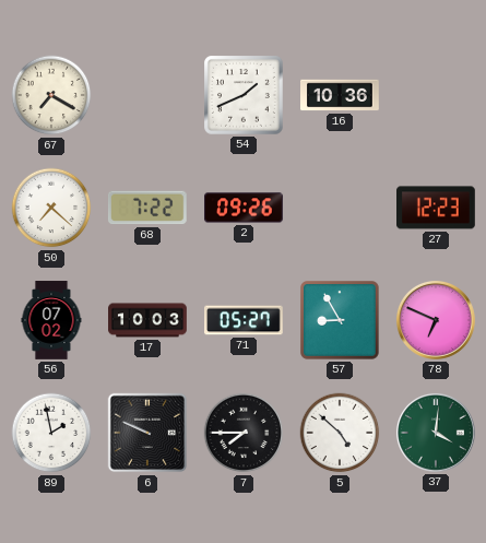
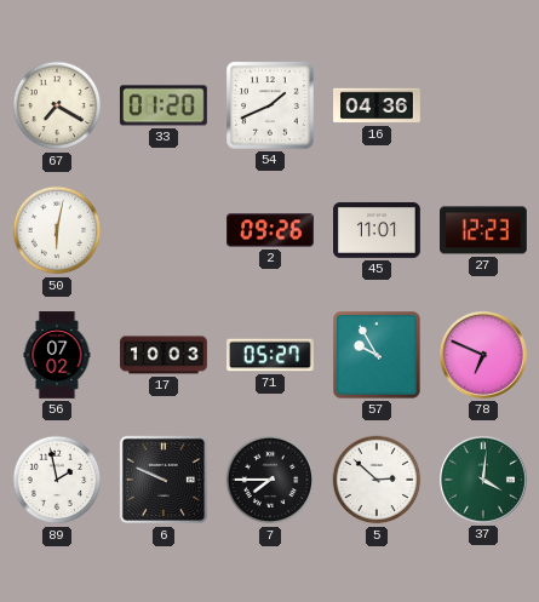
33: none -> 01:20
16: 10:36 -> 04:36
50: 7:22 -> 6:02
68: 7:22 -> none
45: none -> 11:01
57: 8:55 -> 9:55
5: 4:52 -> 2:52
